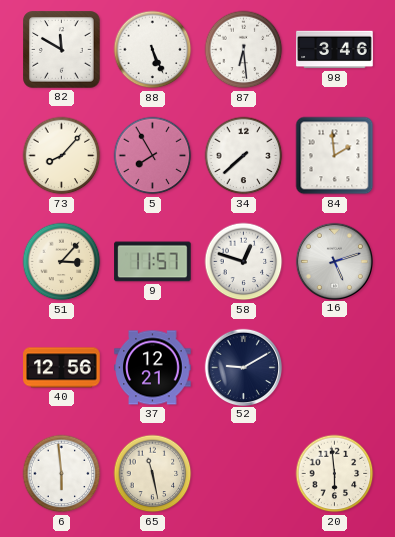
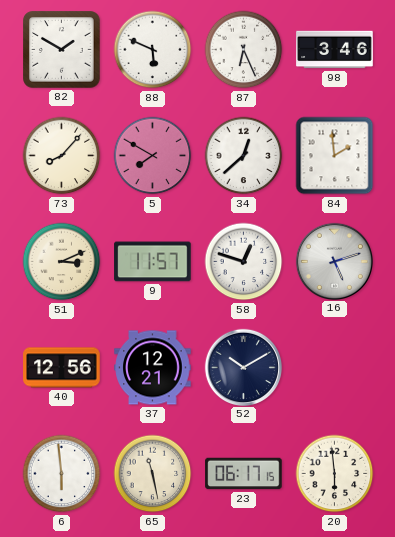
82: 11:50 -> 1:50
88: 5:26 -> 5:49
87: 6:29 -> 6:26
5: 7:55 -> 7:50
34: 7:38 -> 12:38
51: 3:07 -> 3:11
52: 9:10 -> 10:10
23: none -> 06:17
